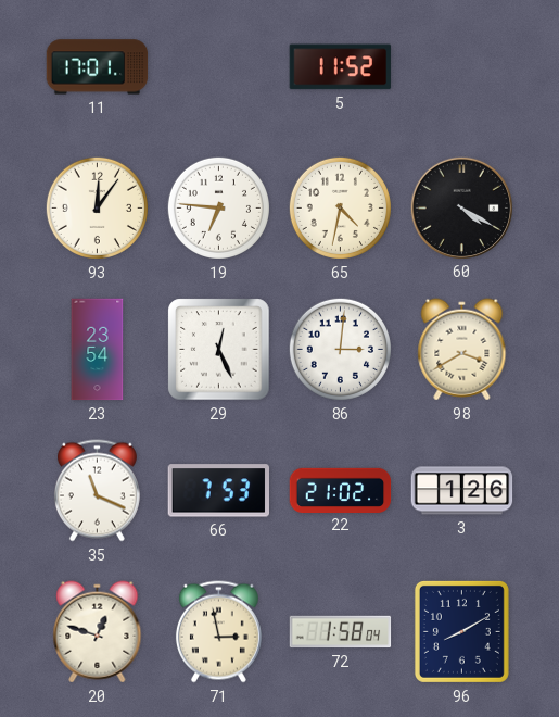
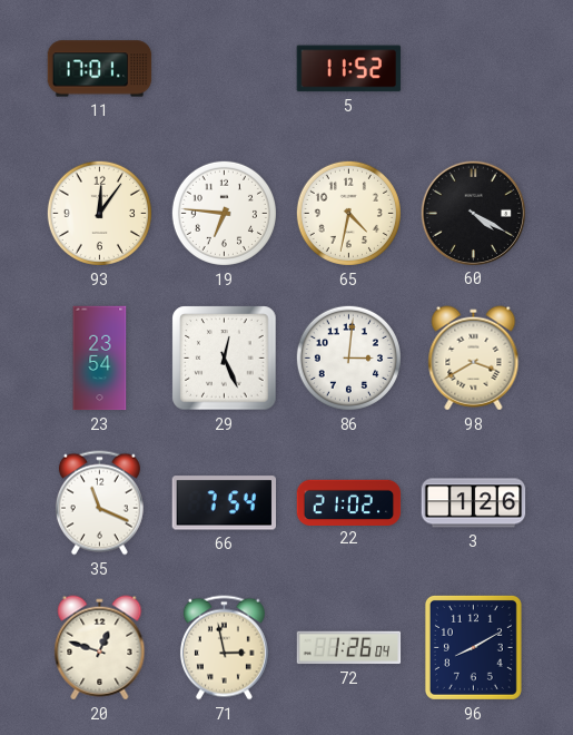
66: 7:53 -> 7:54
72: 1:58 -> 1:26
